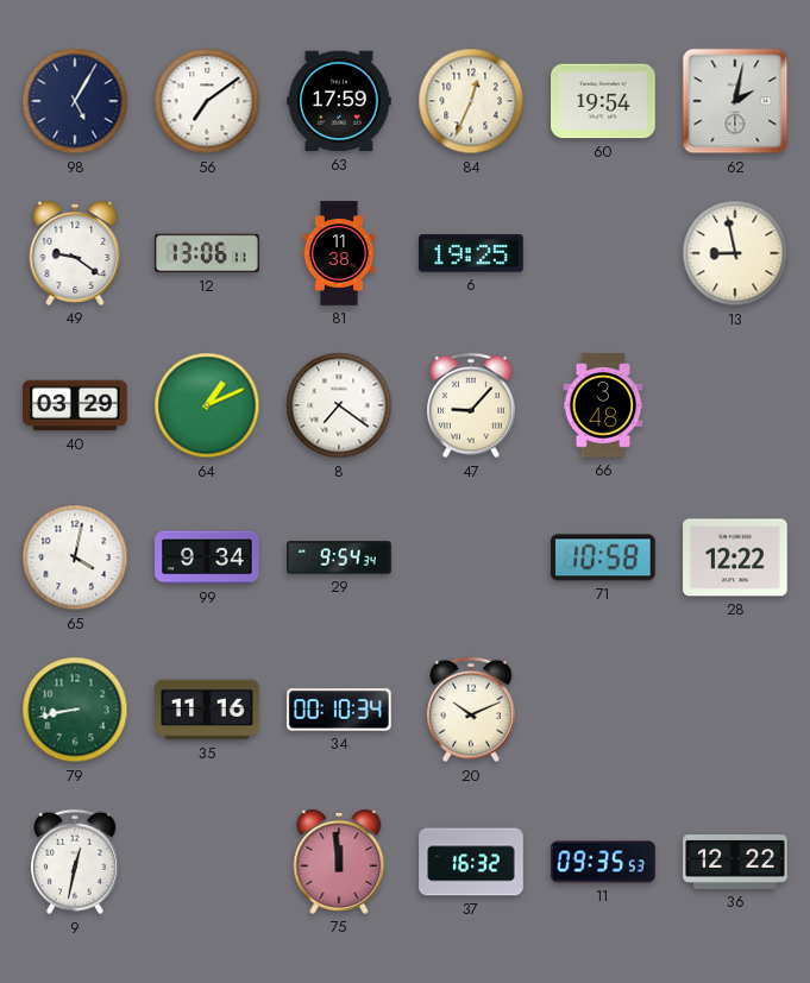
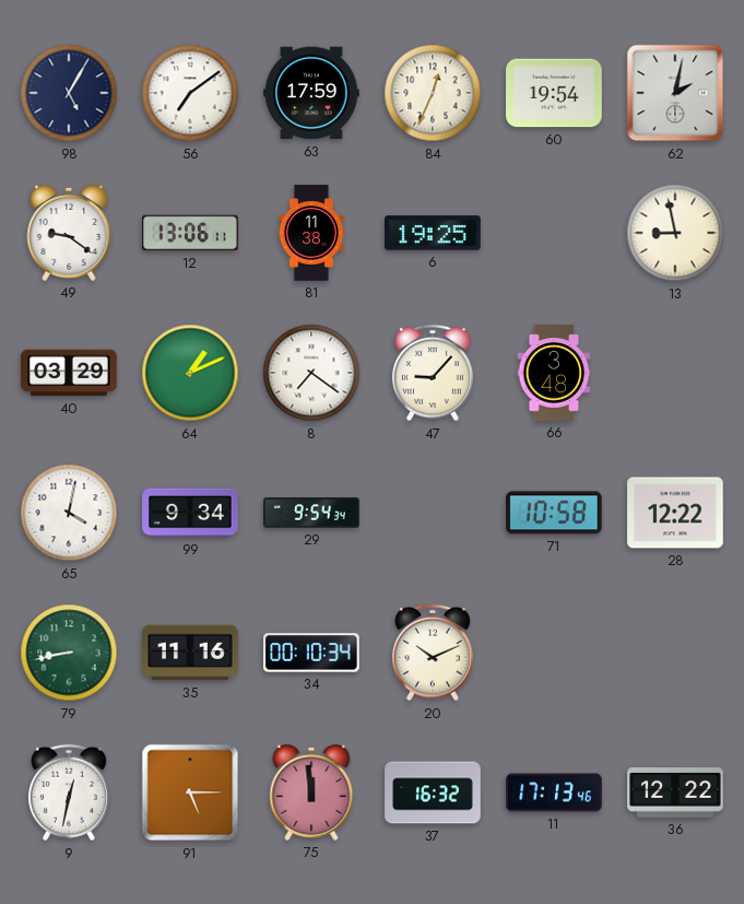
91: none -> 5:15
11: 09:35 -> 17:13
